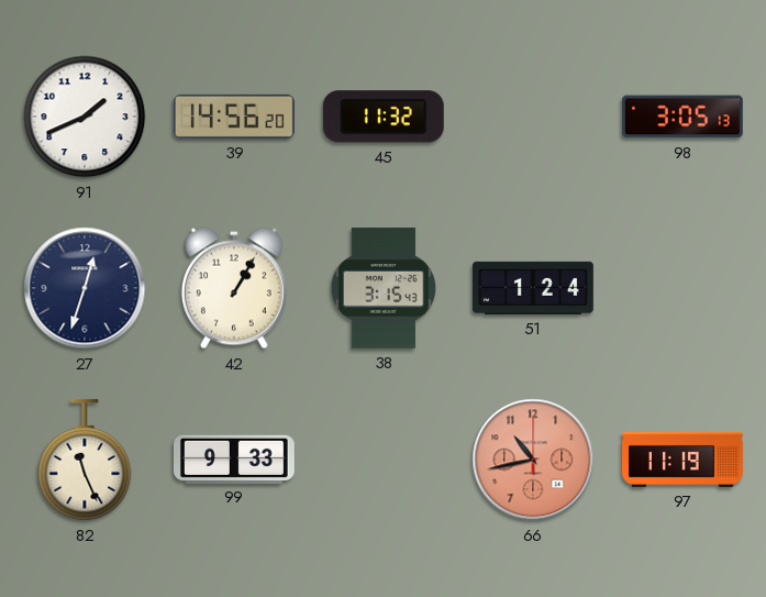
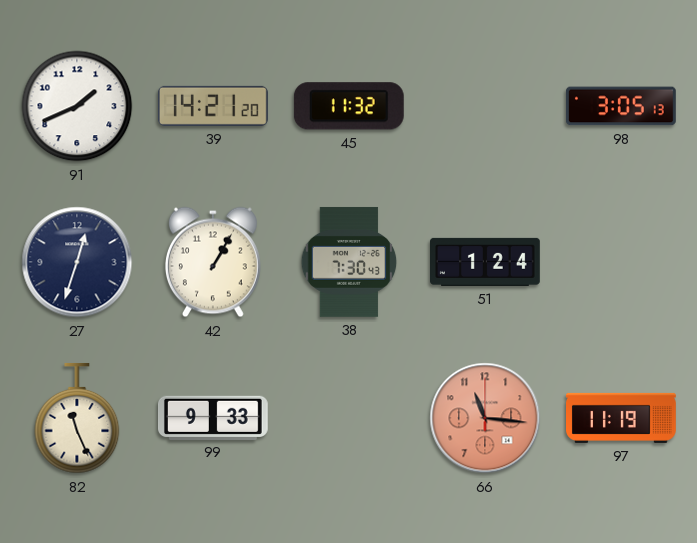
39: 14:56 -> 14:21
38: 3:15 -> 7:30
66: 10:43 -> 11:16
